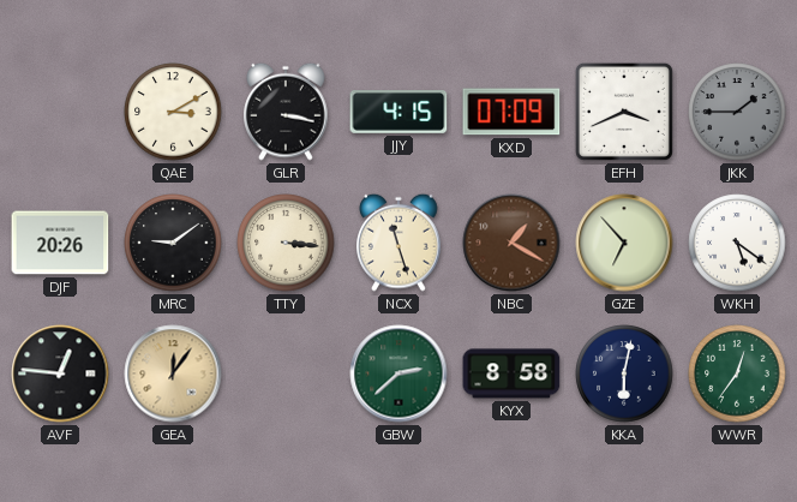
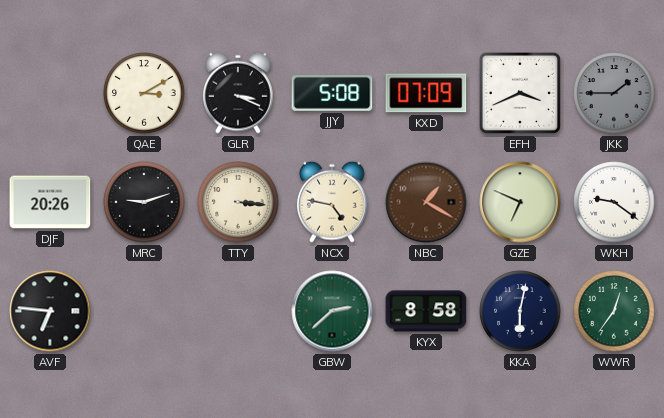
GLR: 3:17 -> 3:19
JJY: 4:15 -> 5:08
MRC: 9:09 -> 9:12
NCX: 11:27 -> 4:47
GZE: 6:53 -> 6:49
WKH: 5:21 -> 9:21
AVF: 12:46 -> 6:46
GEA: 12:06 -> none
